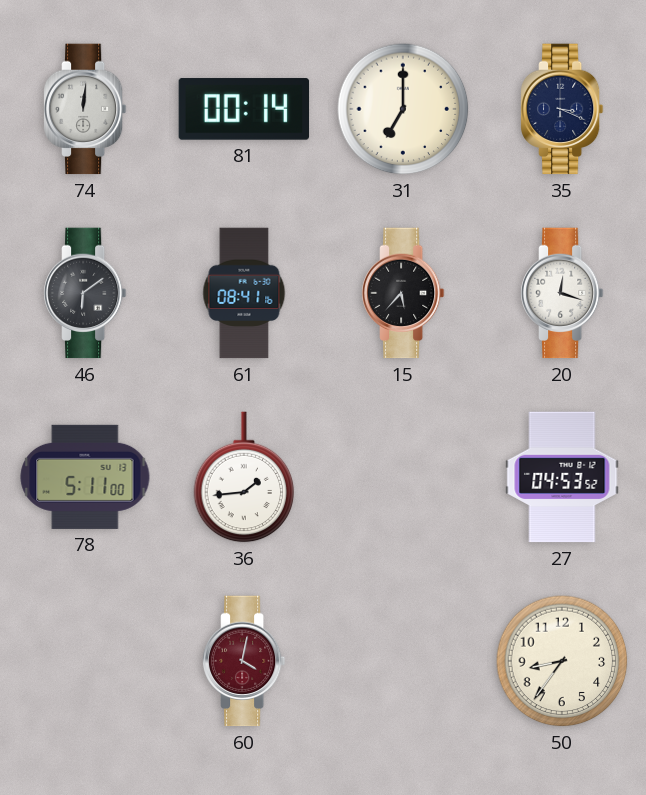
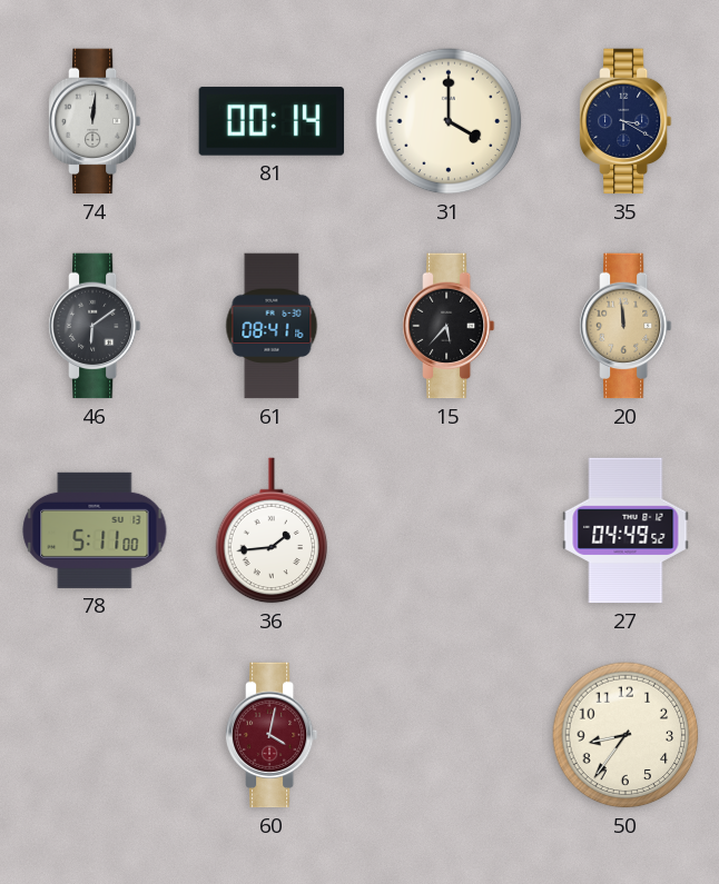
31: 7:00 -> 4:00
35: 3:19 -> 3:20
20: 12:18 -> 11:59
20 dial: white -> champagne
27: 04:53 -> 04:49
